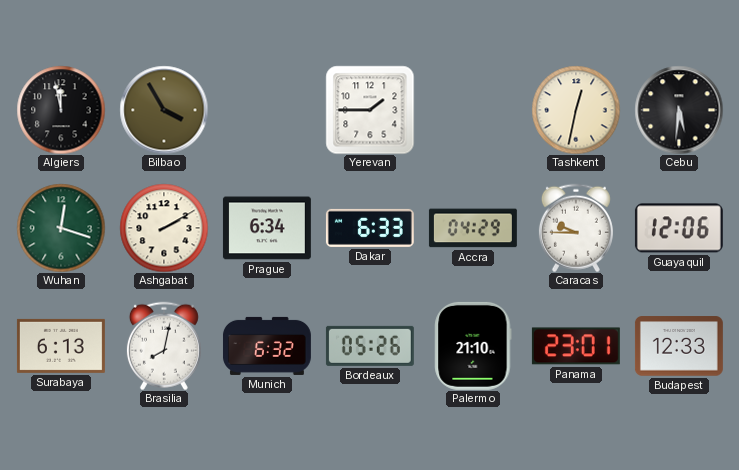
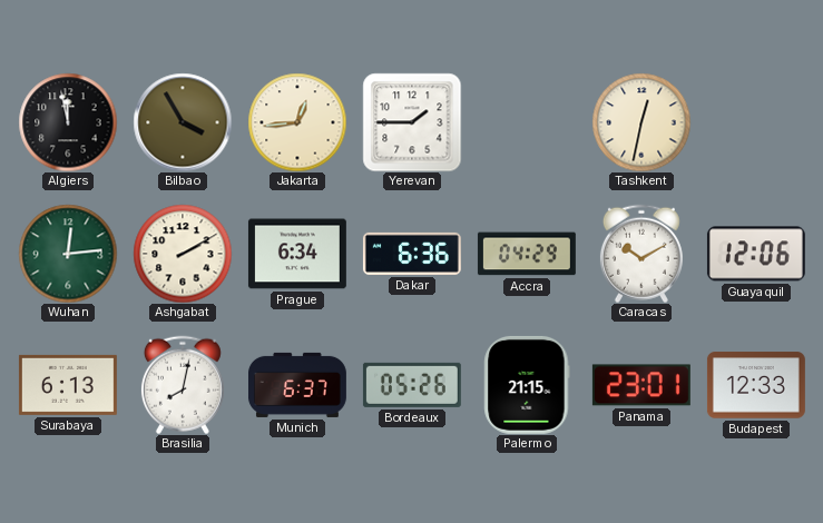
Jakarta: none -> 12:44
Cebu: 5:31 -> none
Wuhan: 12:18 -> 12:14
Dakar: 6:33 -> 6:36
Caracas: 9:45 -> 10:10
Munich: 6:32 -> 6:37
Palermo: 21:10 -> 21:15
